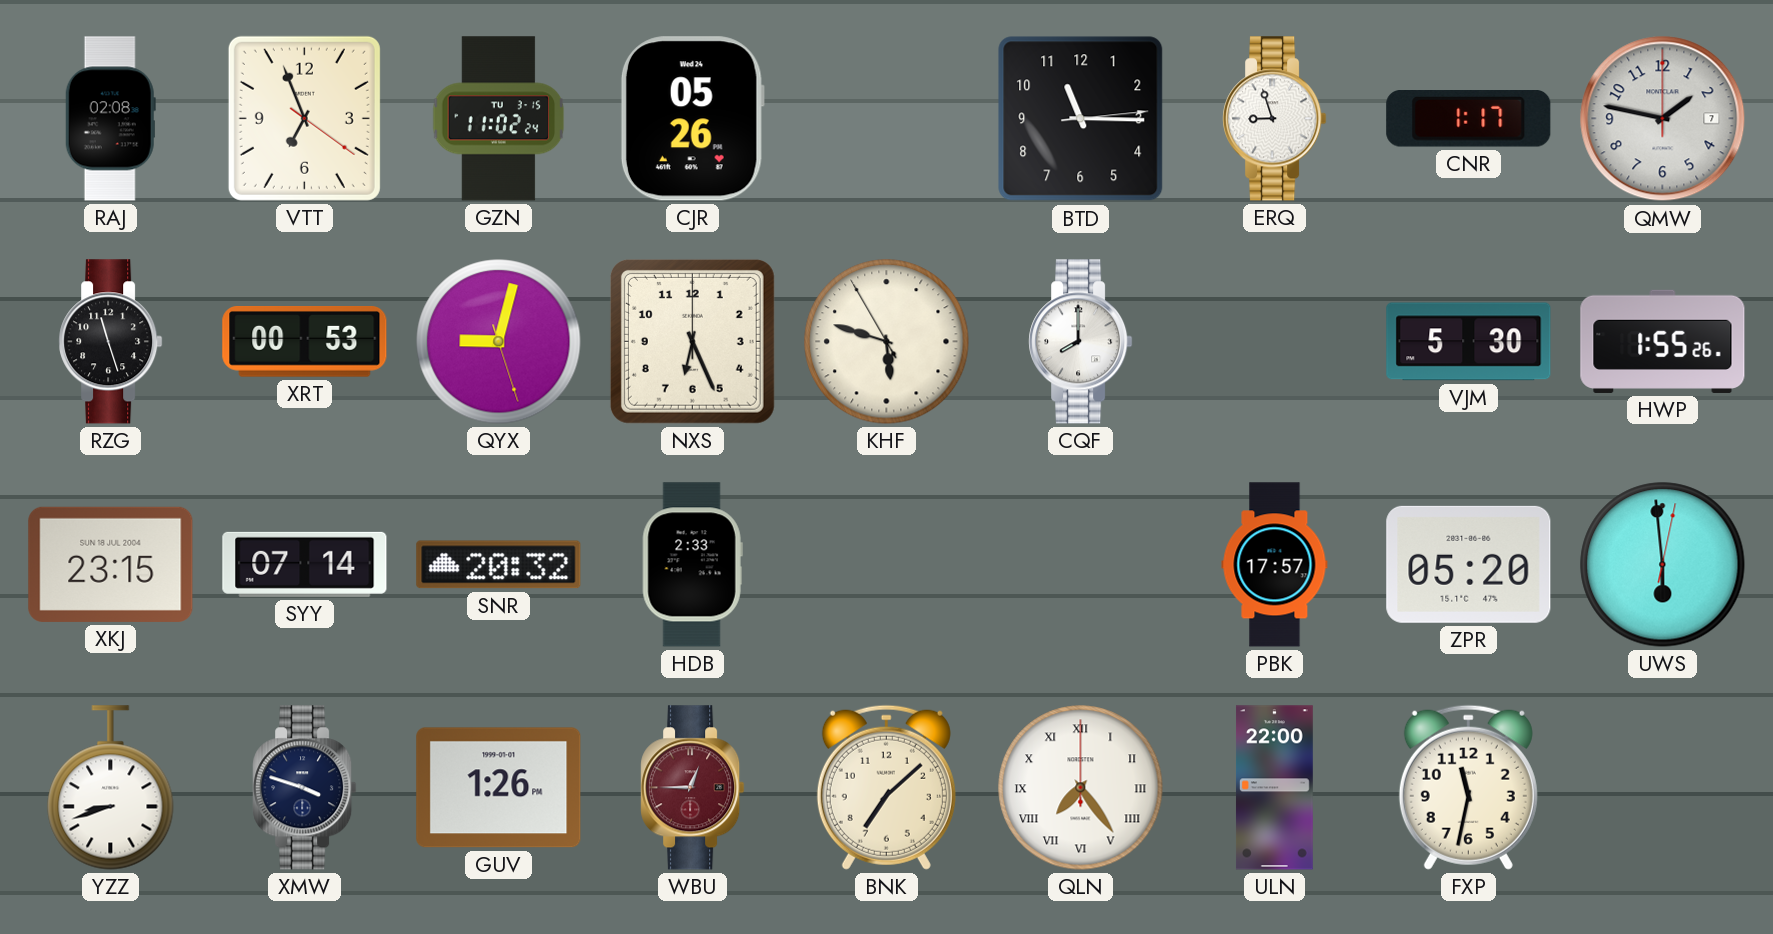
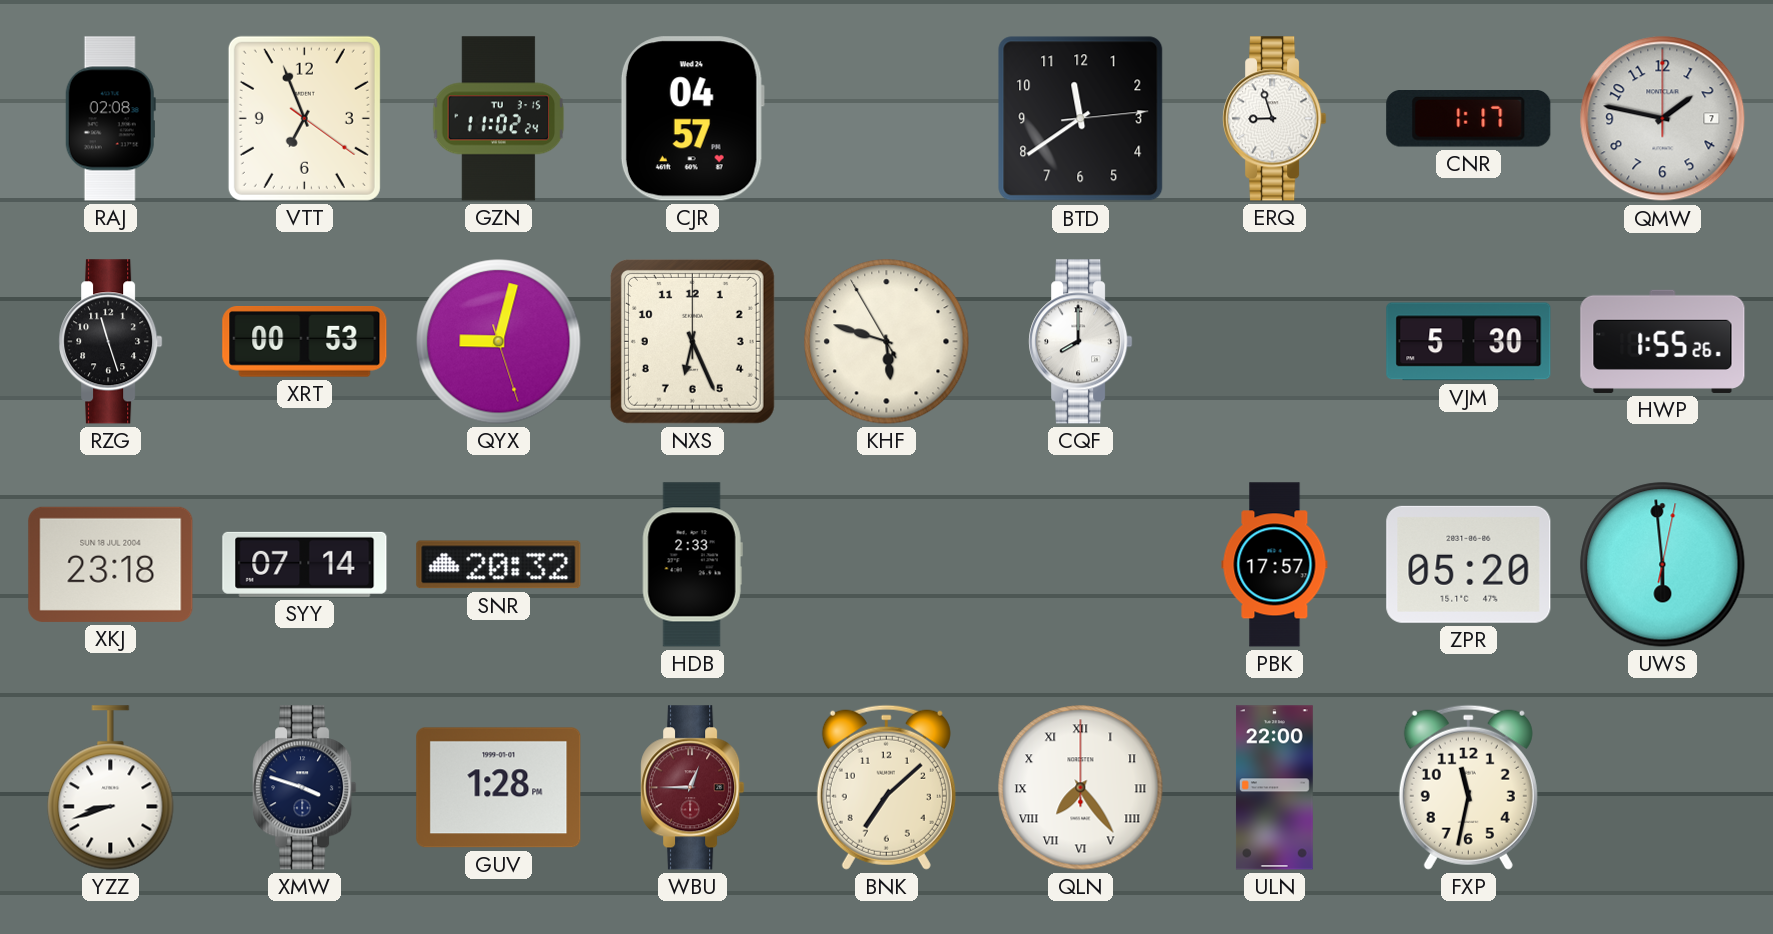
CJR: 05:26 -> 04:57
BTD: 11:15 -> 11:39
XKJ: 23:15 -> 23:18
GUV: 1:26 -> 1:28
